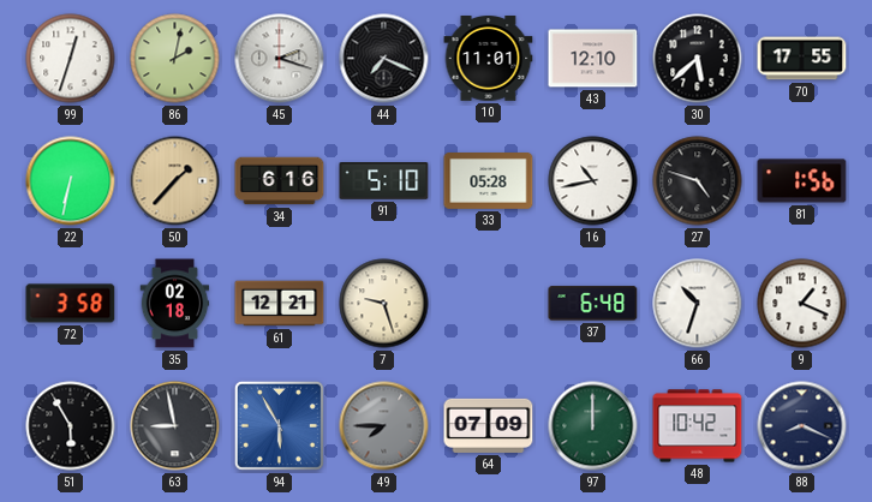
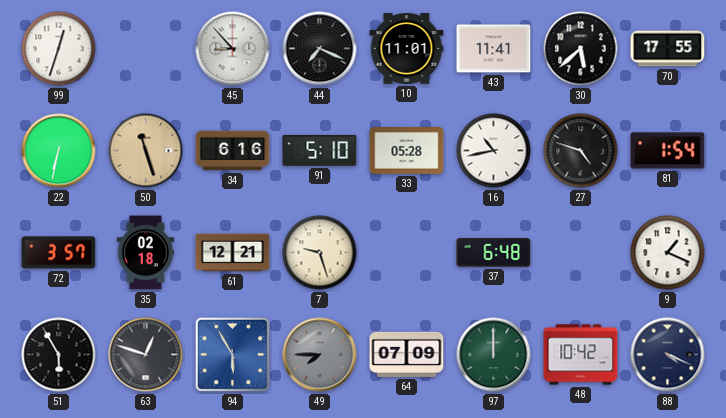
86: 2:02 -> none
45: 2:18 -> 8:53
43: 12:10 -> 11:41
50: 1:37 -> 11:27
81: 1:56 -> 1:54
72: 3:58 -> 3:57
66: 10:33 -> none
63: 8:58 -> 12:48
88: 8:19 -> 4:19
